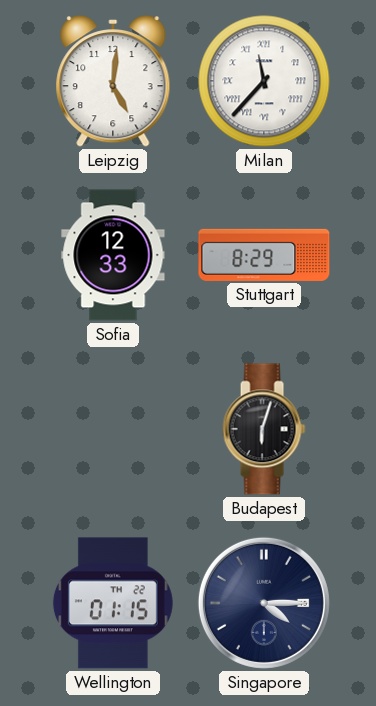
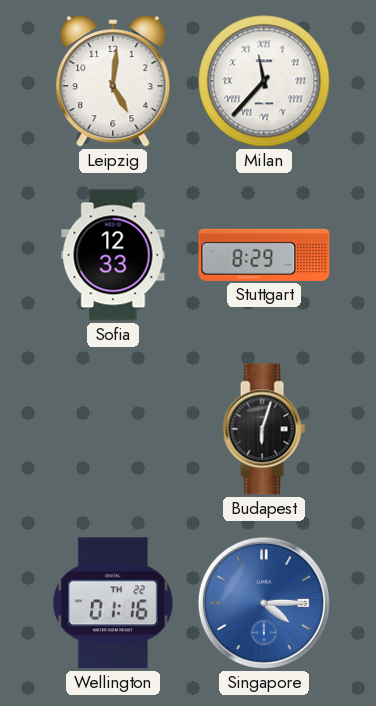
Wellington: 01:15 -> 01:16
Singapore dial: navy -> blue
